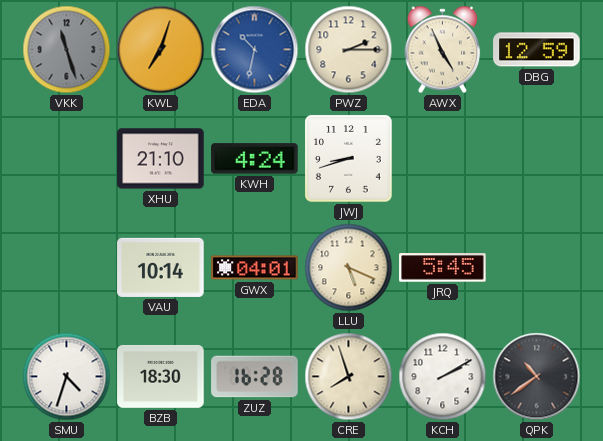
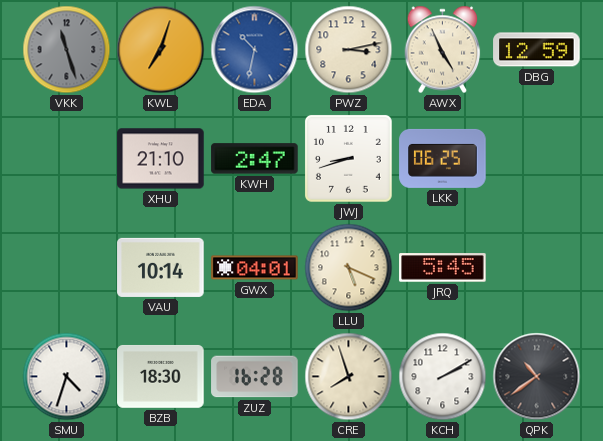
PWZ: 2:15 -> 3:13
KWH: 4:24 -> 2:47
LKK: none -> 06:25
